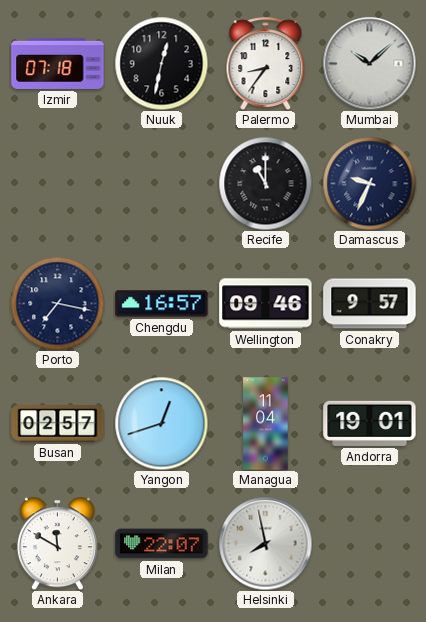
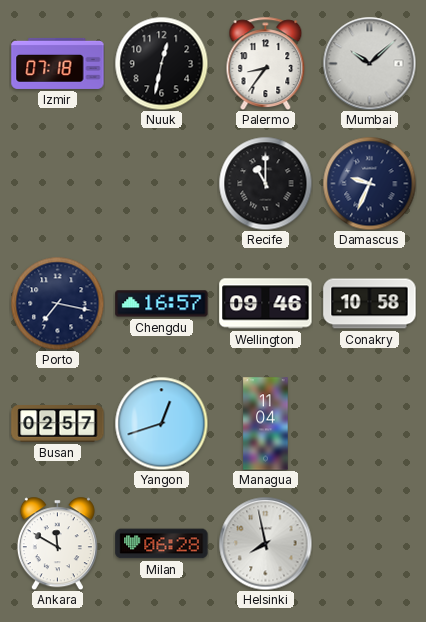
Conakry: 9:57 -> 10:58
Andorra: 19:01 -> none
Milan: 22:07 -> 06:28
